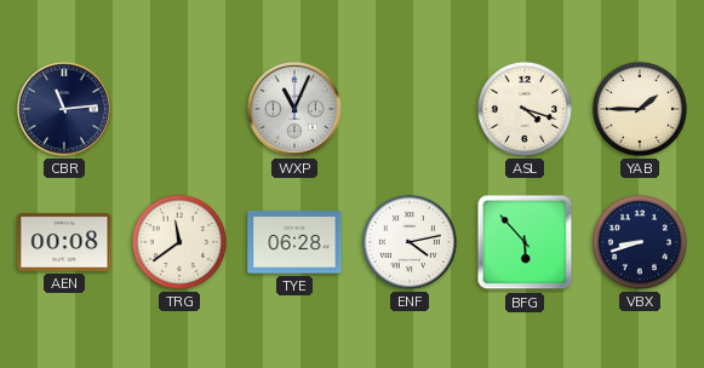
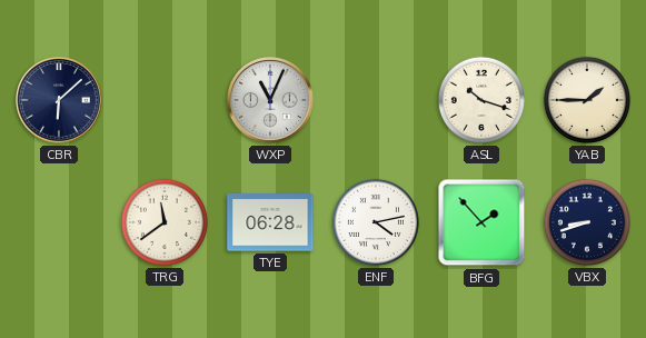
CBR: 11:14 -> 6:08
ASL: 4:18 -> 10:18
AEN: 00:08 -> none
BFG: 5:53 -> 1:53
